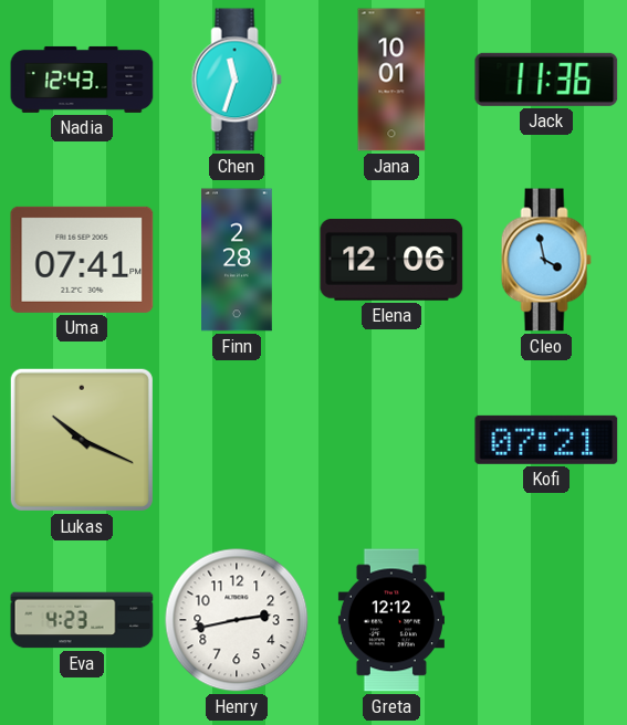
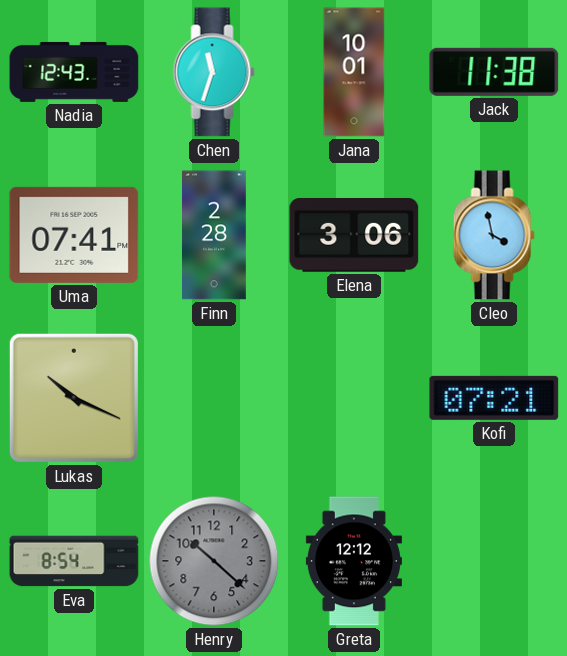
Jack: 11:36 -> 11:38
Elena: 12:06 -> 3:06
Eva: 4:23 -> 8:54
Henry: 2:43 -> 10:22
Henry dial: white -> grey
